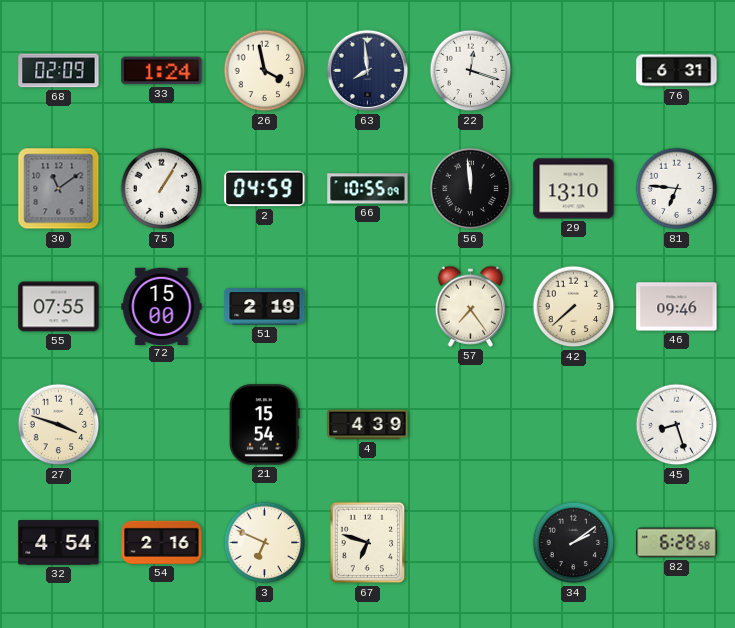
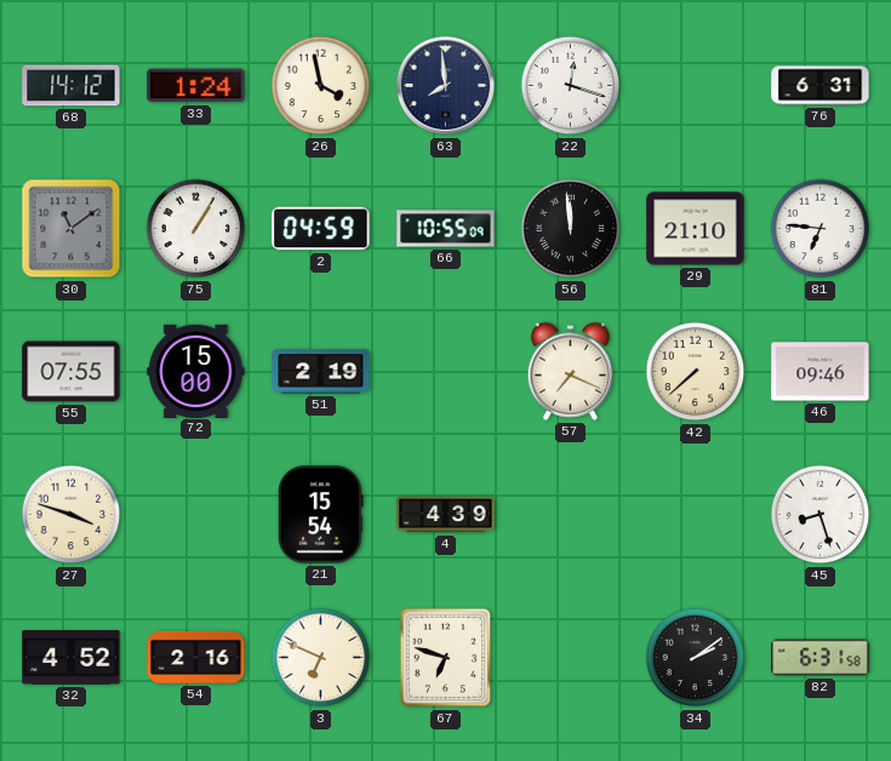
68: 02:09 -> 14:12
29: 13:10 -> 21:10
57: 7:24 -> 7:19
32: 4:54 -> 4:52
82: 6:28 -> 6:31
